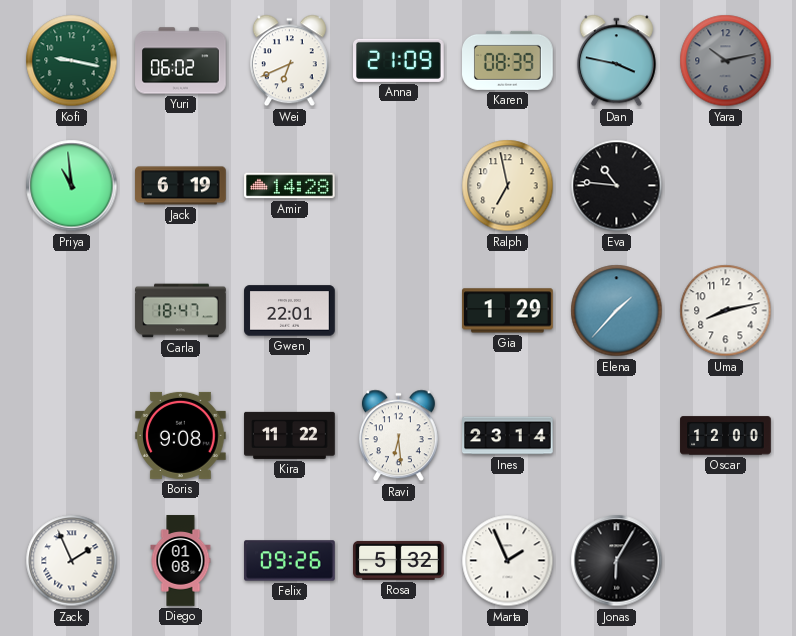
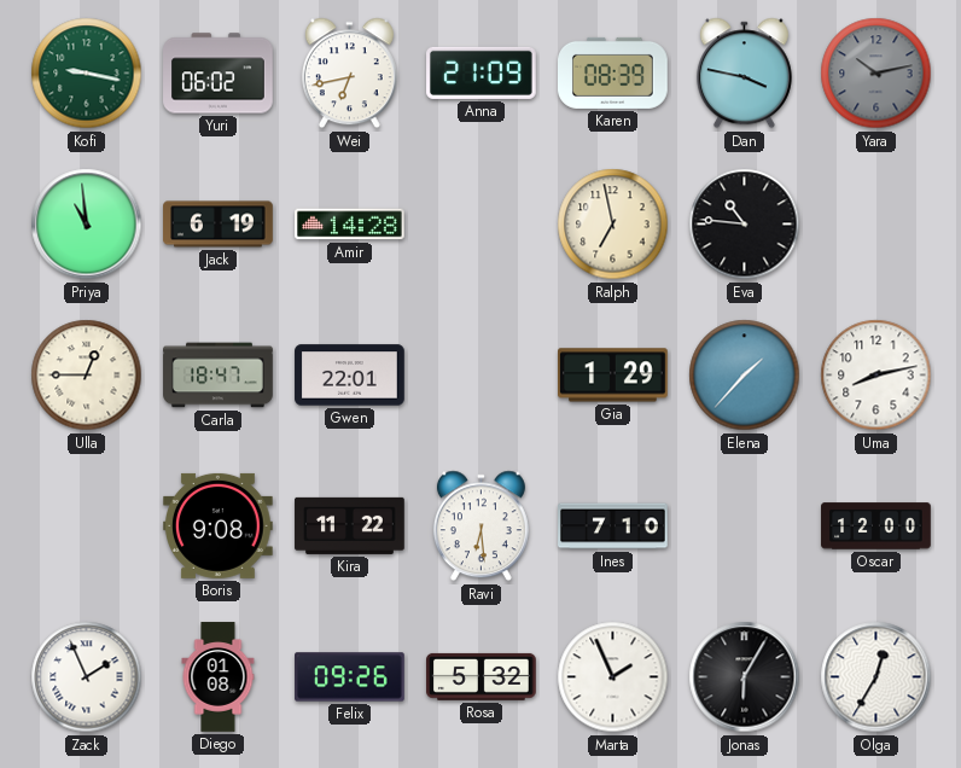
Wei: 6:41 -> 6:43
Ulla: none -> 12:45
Ines: 23:14 -> 7:10
Olga: none -> 12:35
